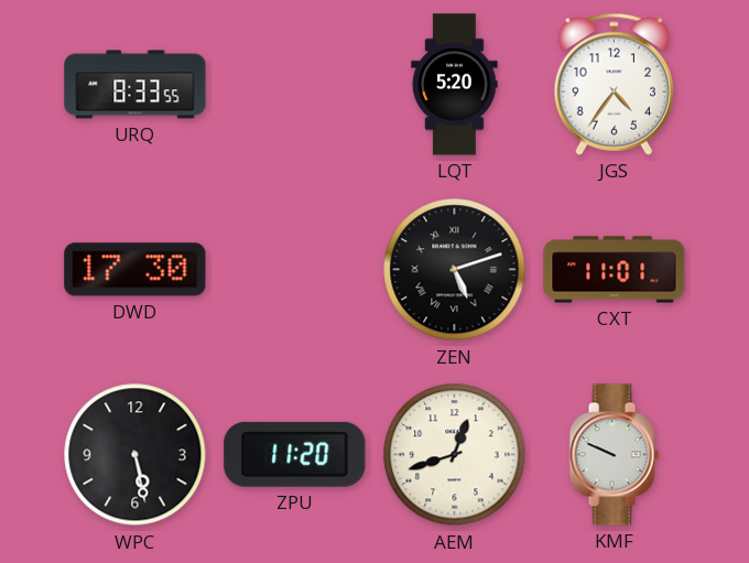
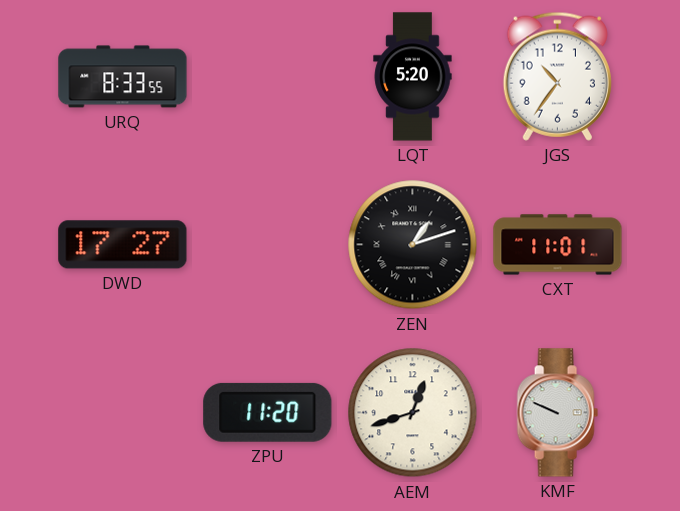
JGS: 4:36 -> 10:36
DWD: 17:30 -> 17:27
ZEN: 5:12 -> 1:12
WPC: 5:28 -> none
